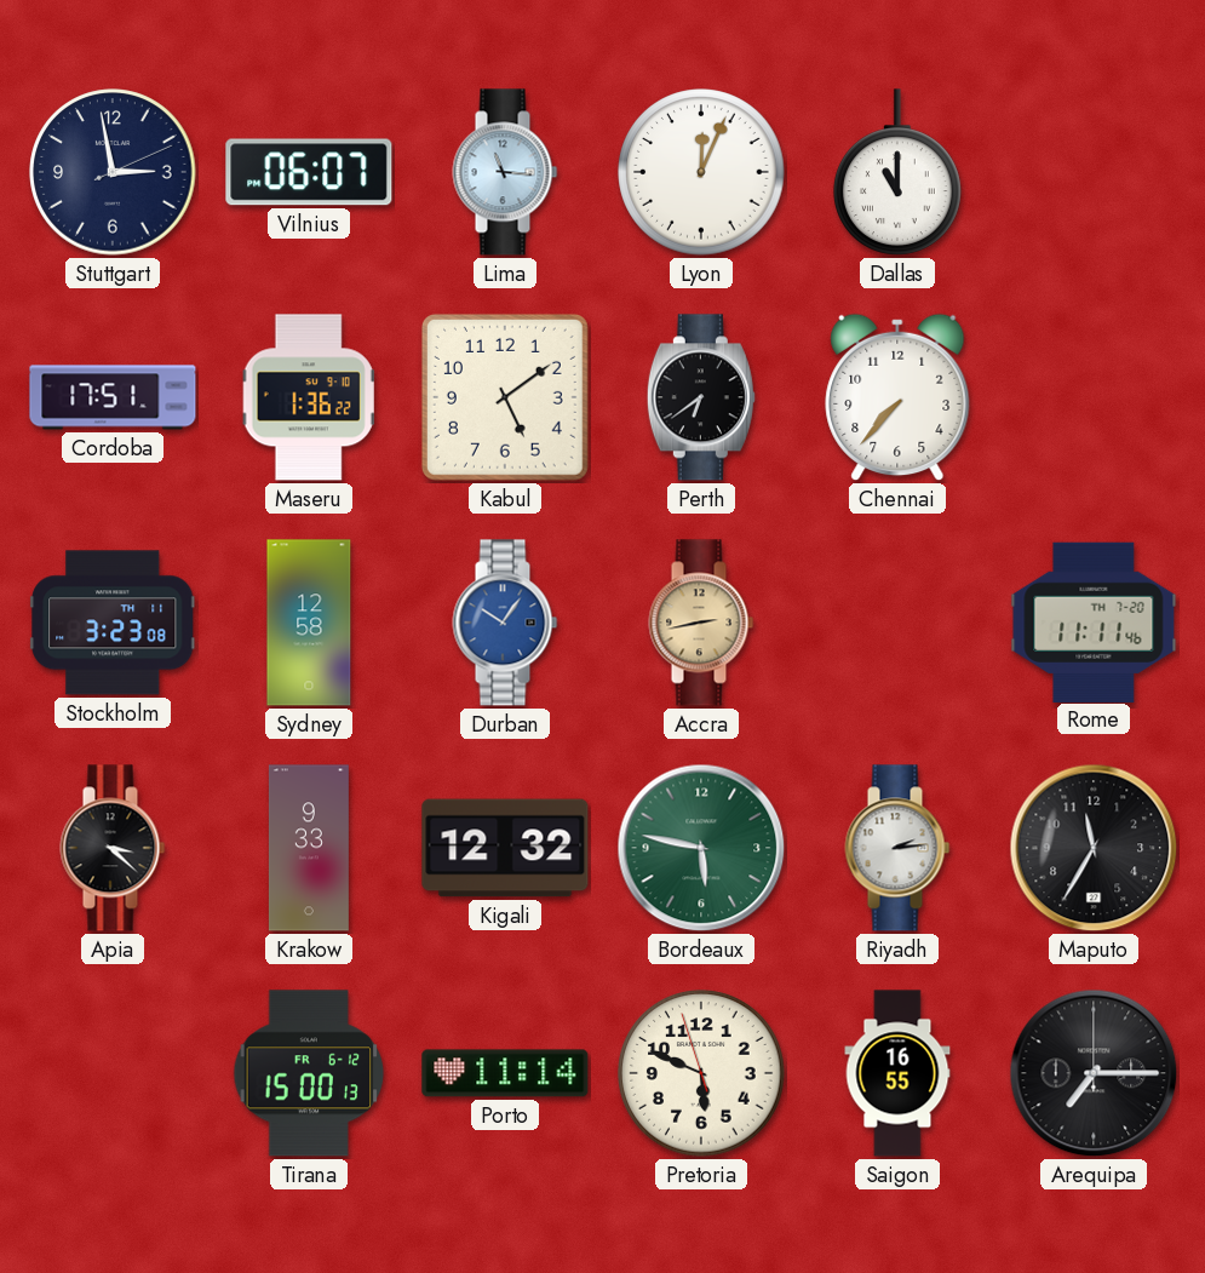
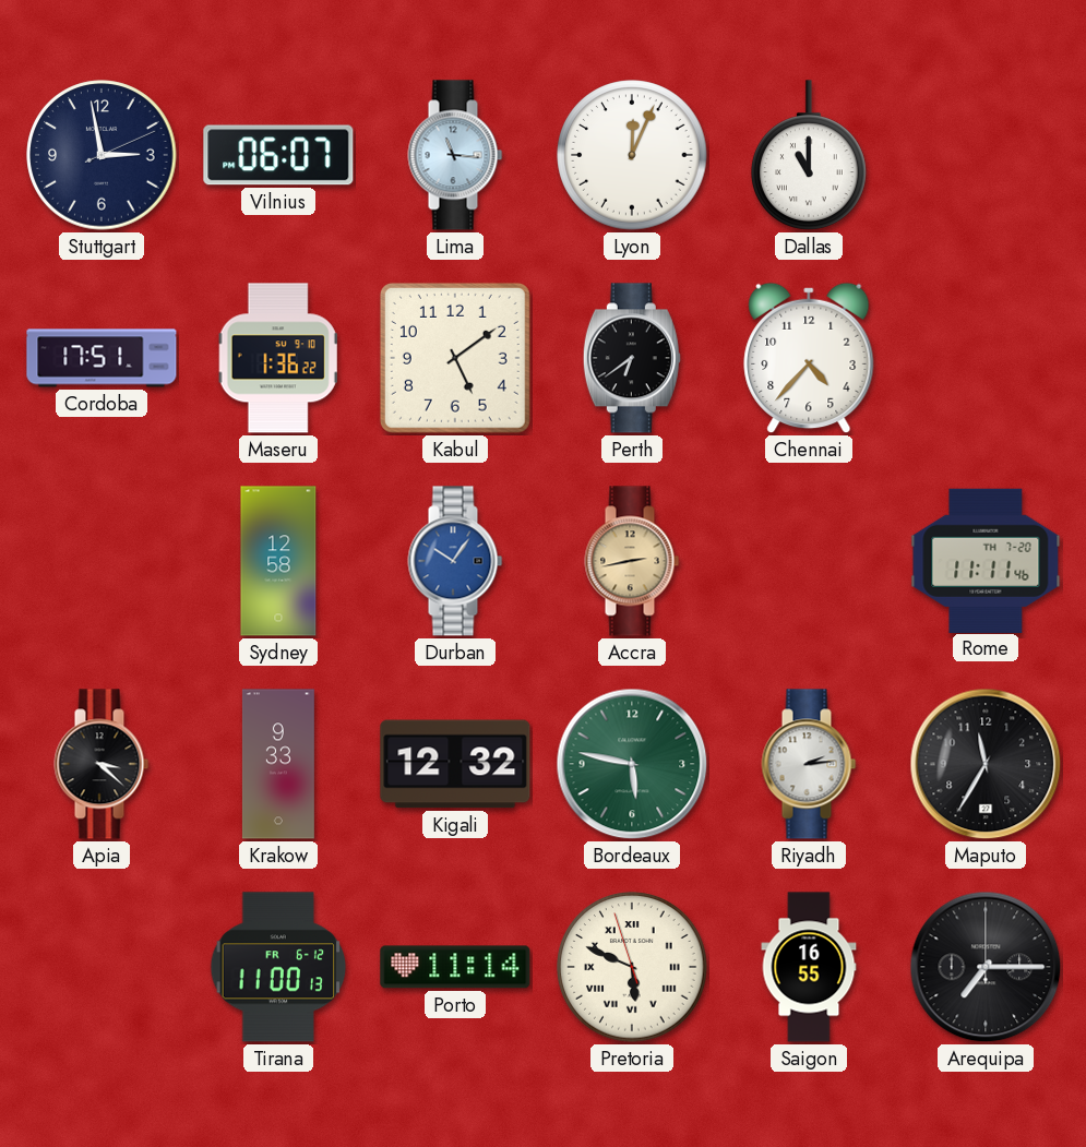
Chennai: 7:37 -> 4:37
Stockholm: 3:23 -> none
Tirana: 15:00 -> 11:00
Pretoria numerals: Arabic -> Roman
